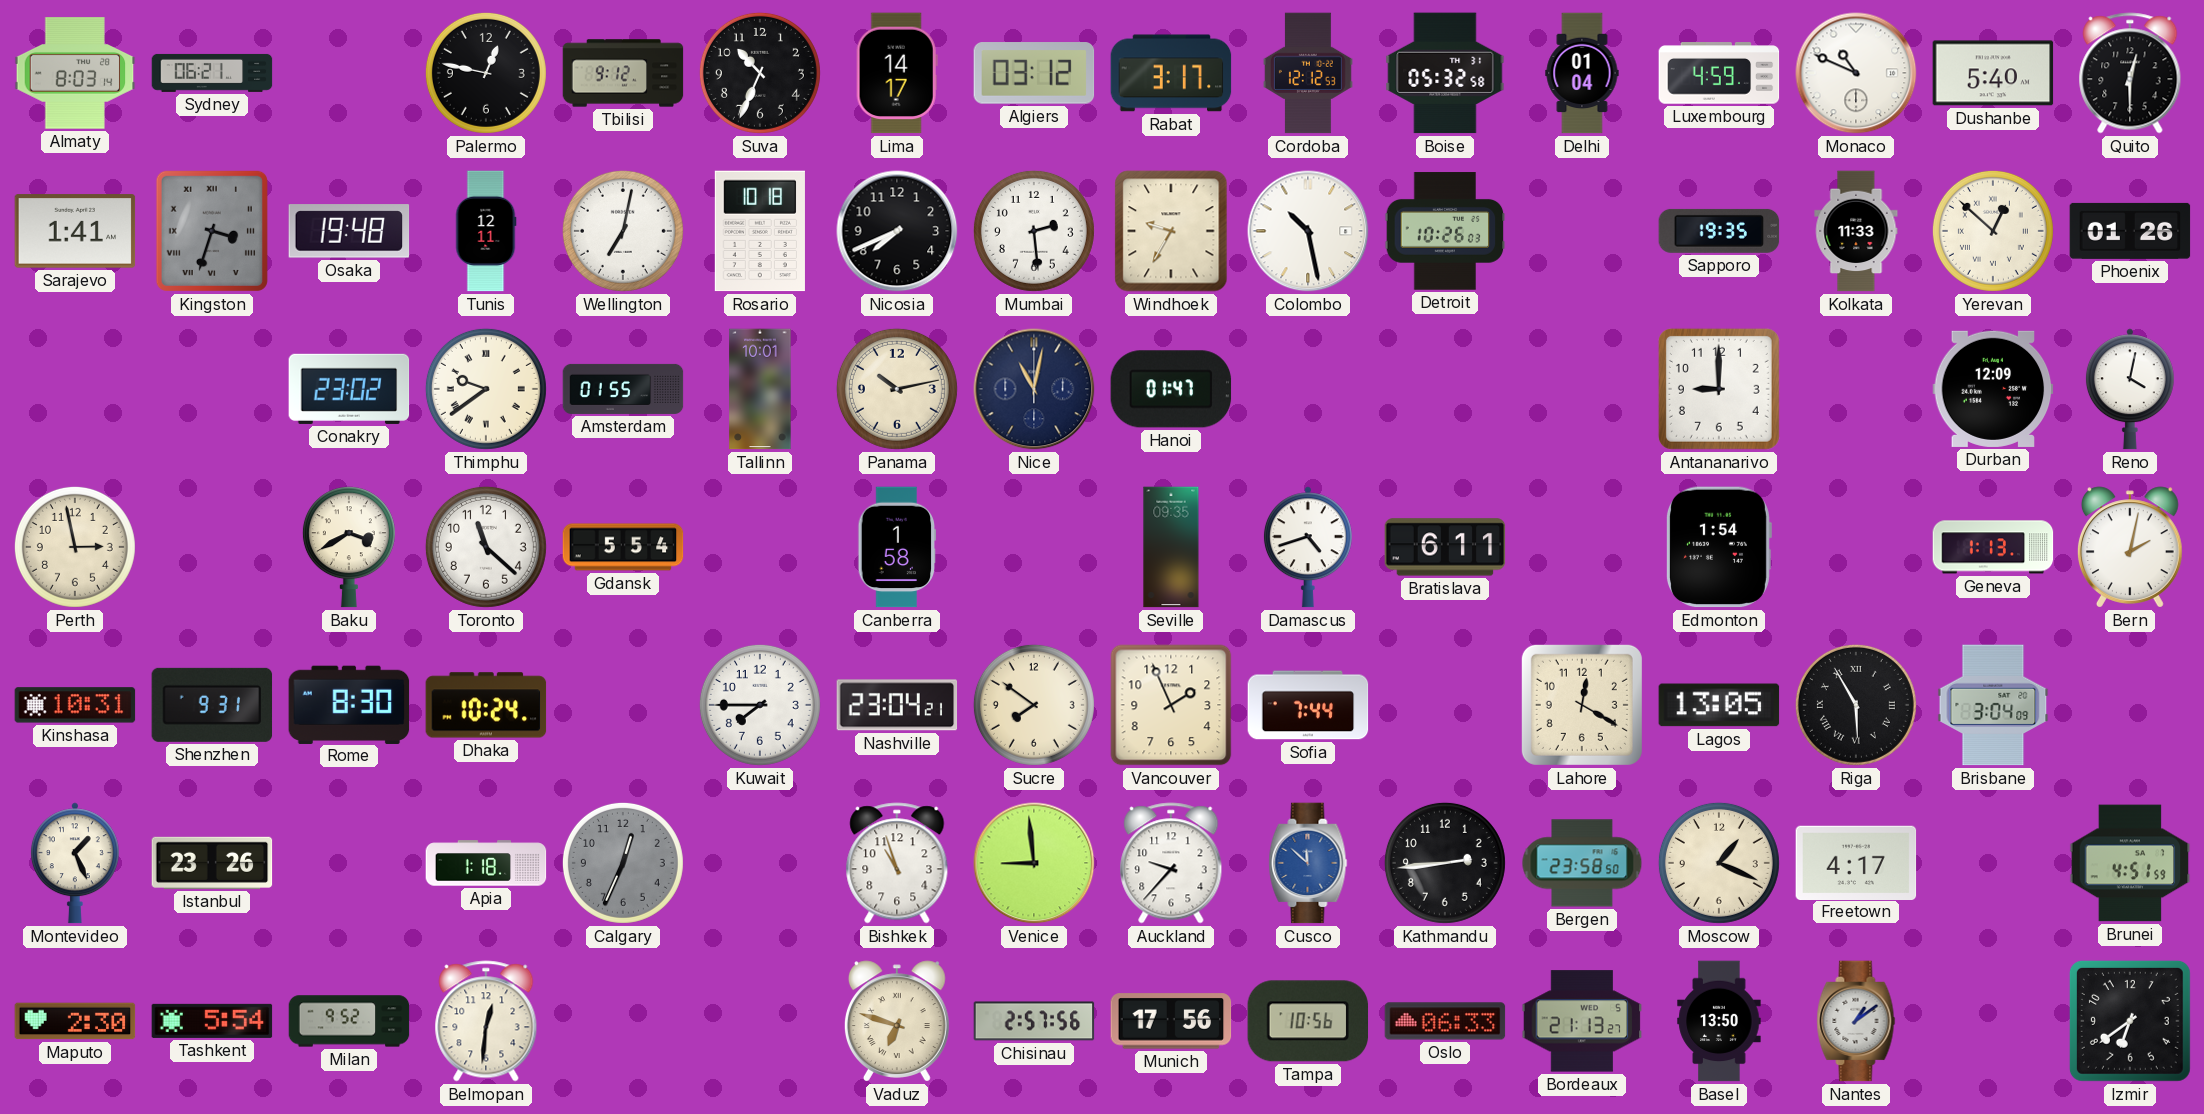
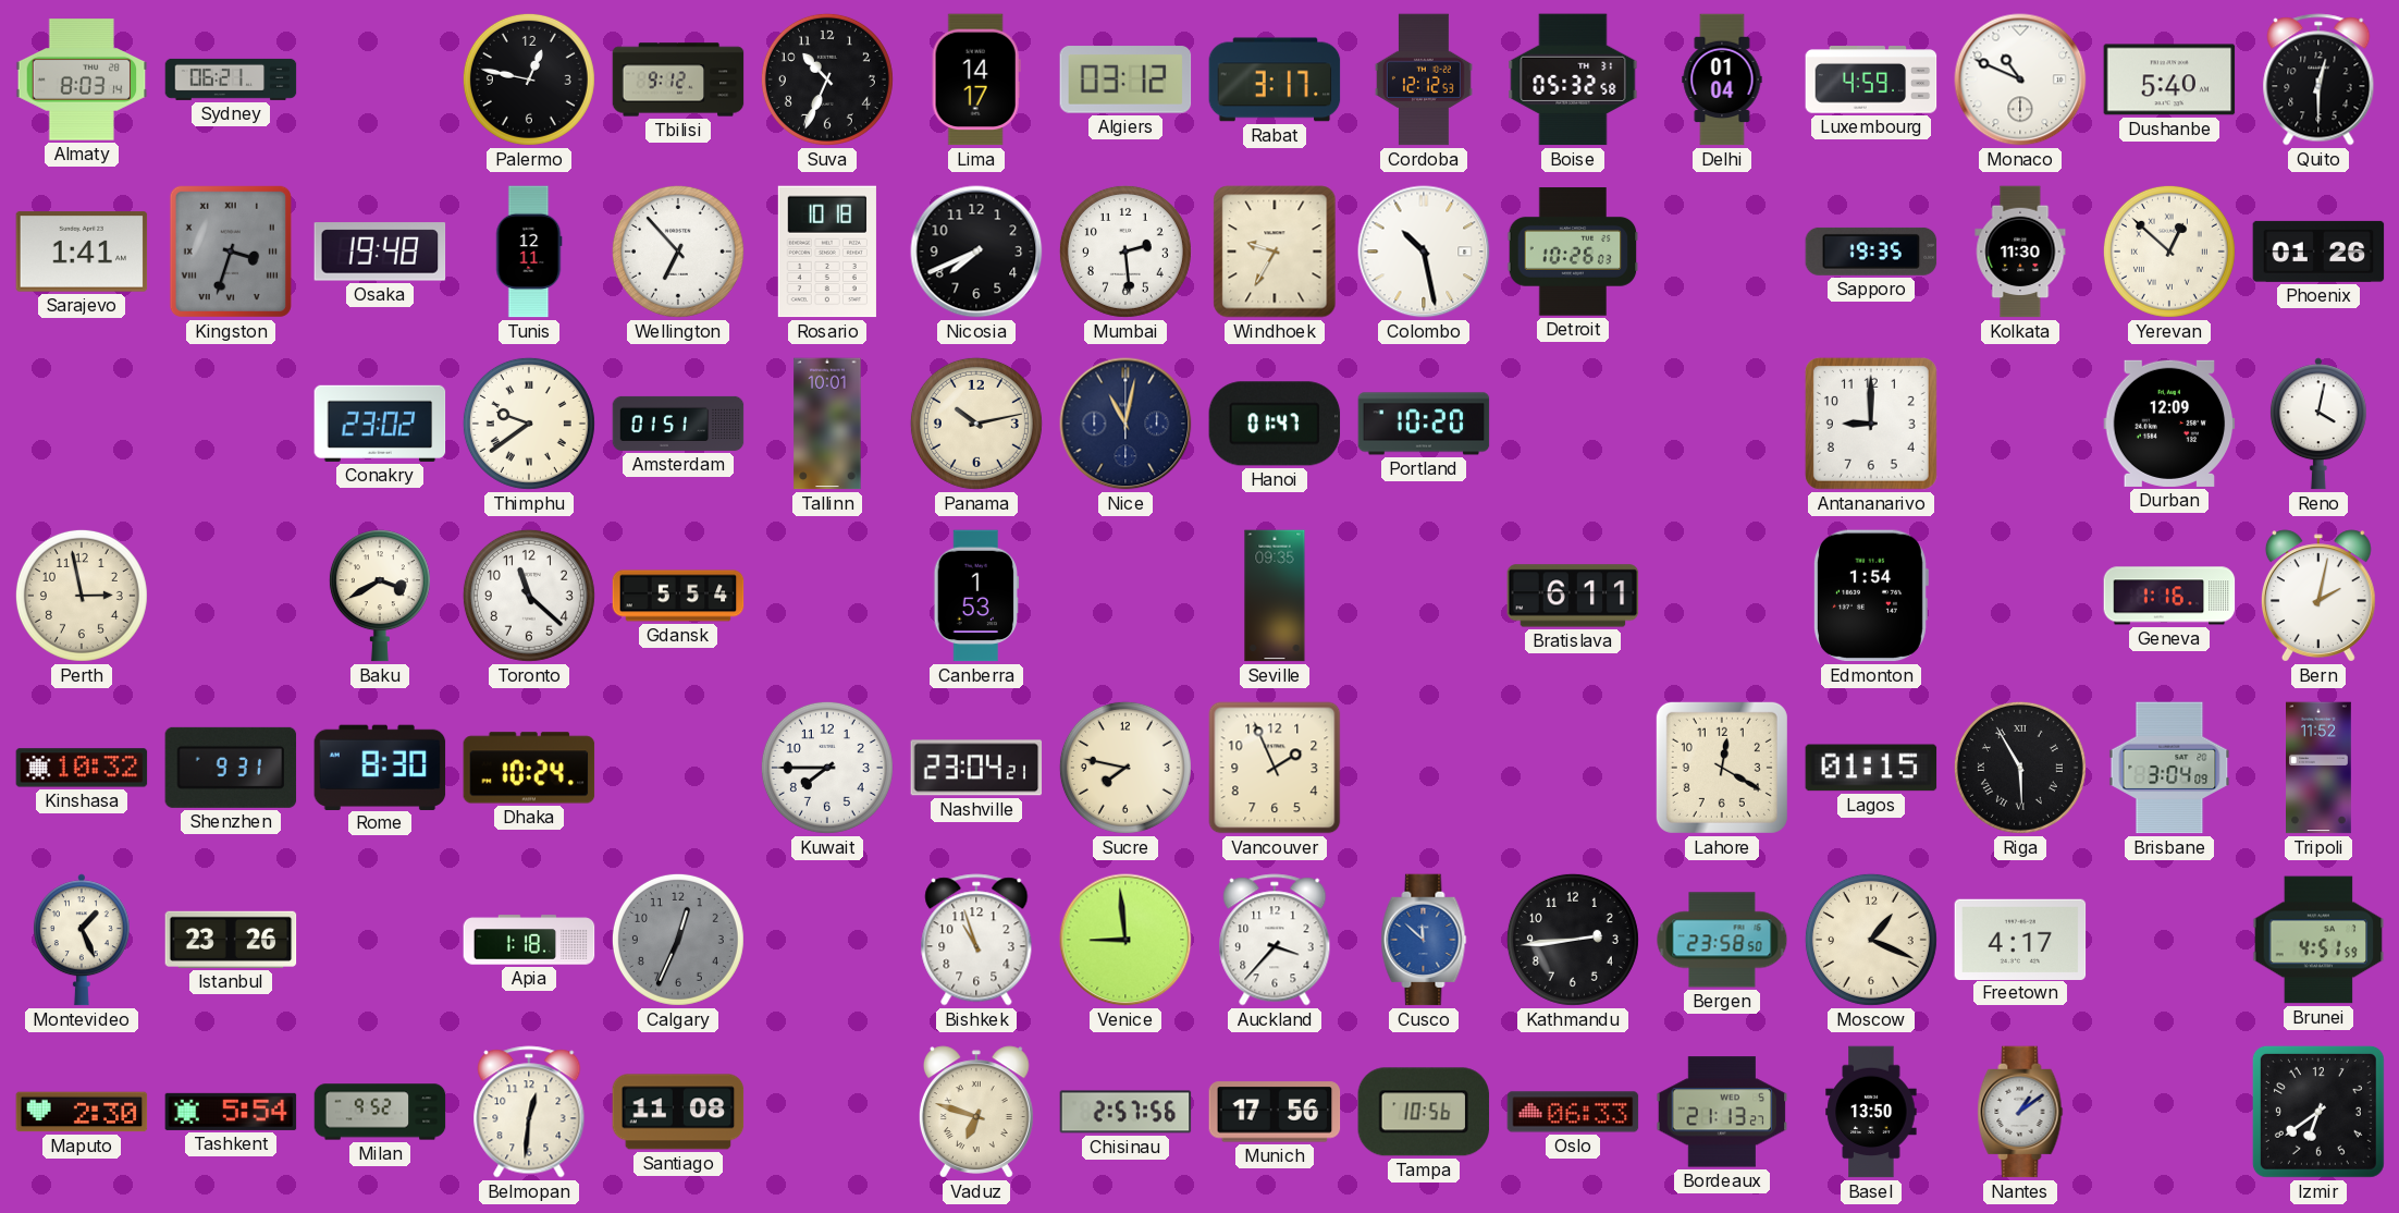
Wellington: 7:02 -> 6:53
Kolkata: 11:33 -> 11:30
Amsterdam: 01:55 -> 01:51
Portland: none -> 10:20
Canberra: 1:58 -> 1:53
Damascus: 4:42 -> none
Geneva: 1:13 -> 1:16
Kinshasa: 10:31 -> 10:32
Sucre: 7:51 -> 7:47
Sofia: 7:44 -> none
Lagos: 13:05 -> 01:15
Tripoli: none -> 11:52
Auckland: 9:37 -> 3:37
Santiago: none -> 11:08
